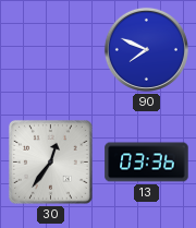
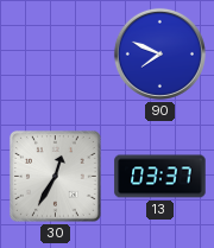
30: 12:36 -> 12:35
13: 03:36 -> 03:37
